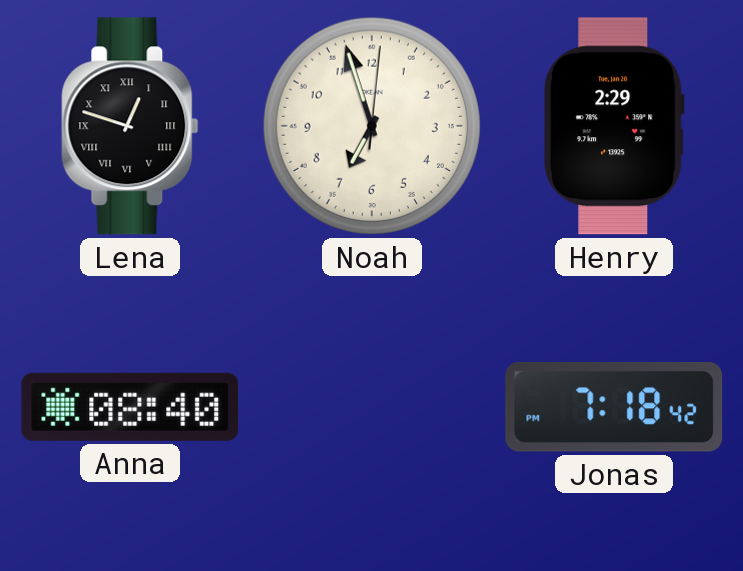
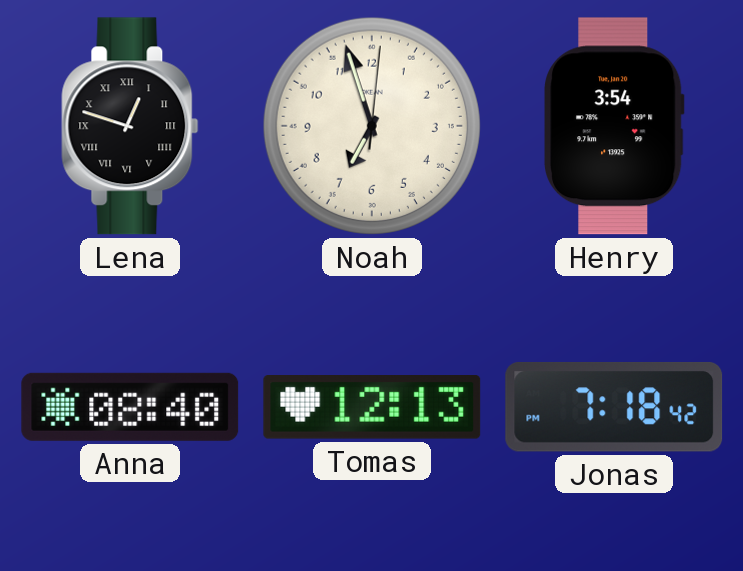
Henry: 2:29 -> 3:54
Tomas: none -> 12:13
